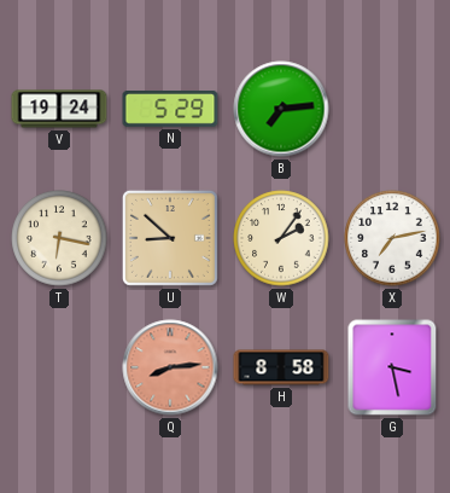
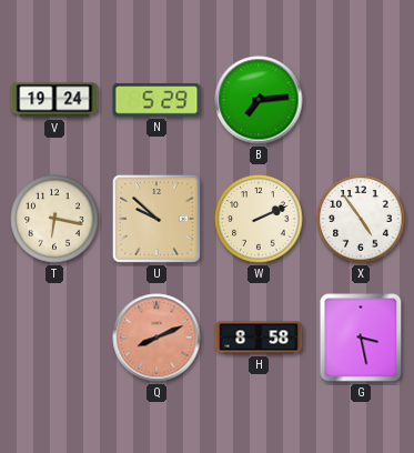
U: 8:52 -> 9:52
W: 2:06 -> 2:11
X: 7:13 -> 4:54
Q: 8:14 -> 8:11
